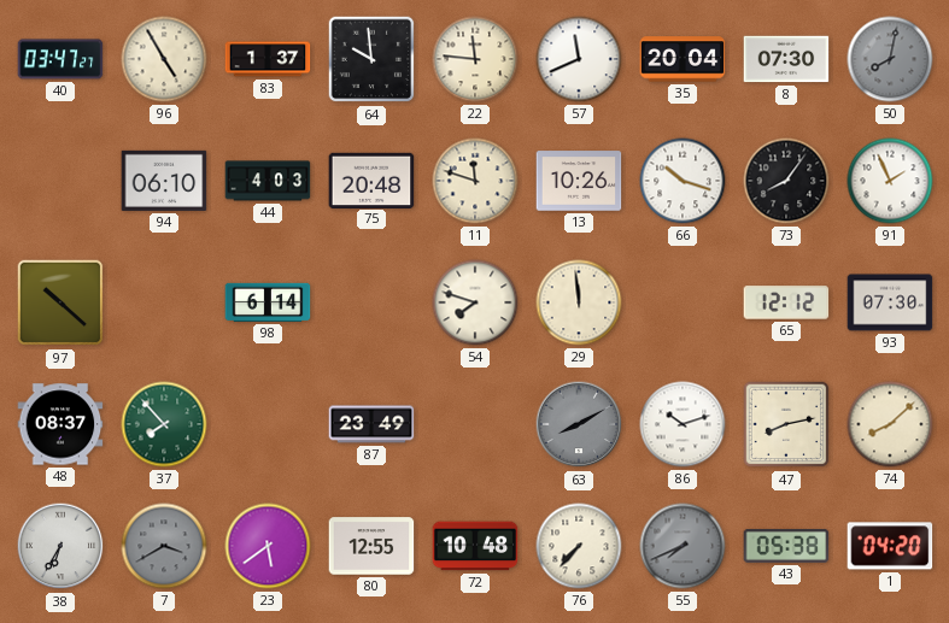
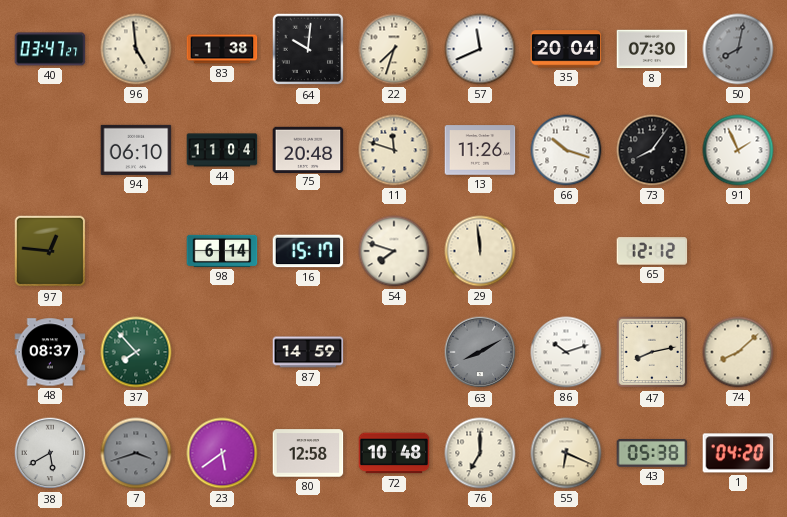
96: 4:55 -> 4:59
83: 1:37 -> 1:38
64: 9:59 -> 10:01
22: 11:46 -> 7:33
44: 4:03 -> 11:04
13: 10:26 -> 11:26
97: 10:22 -> 12:46
16: none -> 15:17
93: 07:30 -> none
87: 23:49 -> 14:59
38: 6:35 -> 5:40
7: 3:40 -> 3:42
80: 12:55 -> 12:58
76: 7:37 -> 7:00
55: 7:41 -> 6:19
55 dial: grey -> cream
